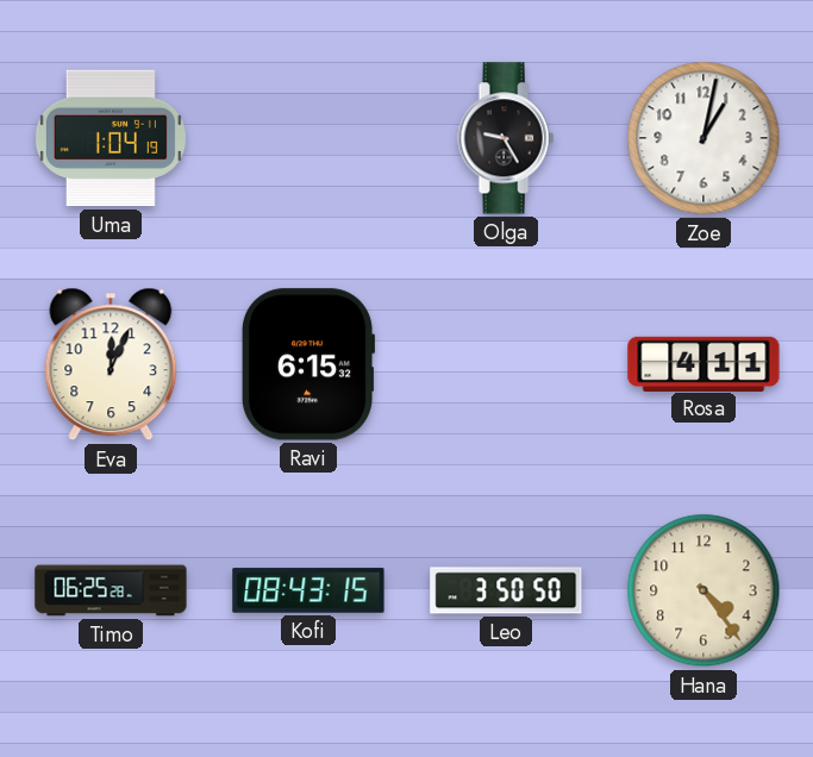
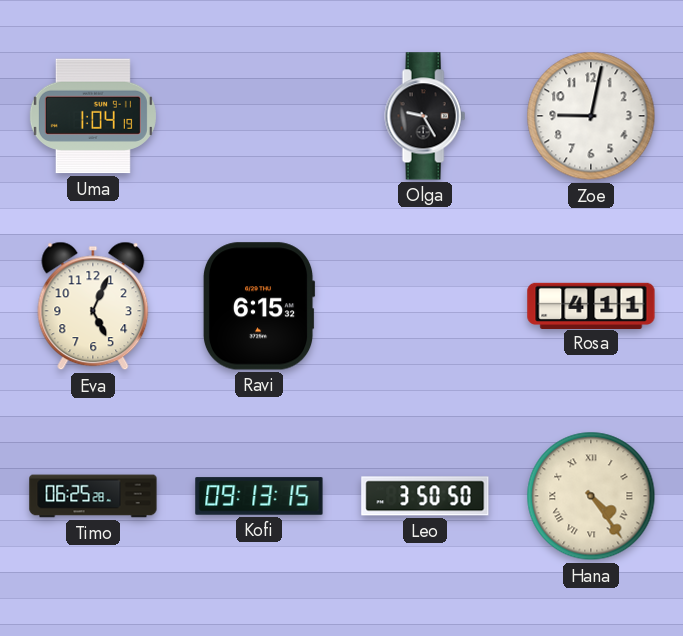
Zoe: 1:02 -> 9:02
Eva: 12:04 -> 5:04
Kofi: 08:43 -> 09:13
Hana numerals: Arabic -> Roman
